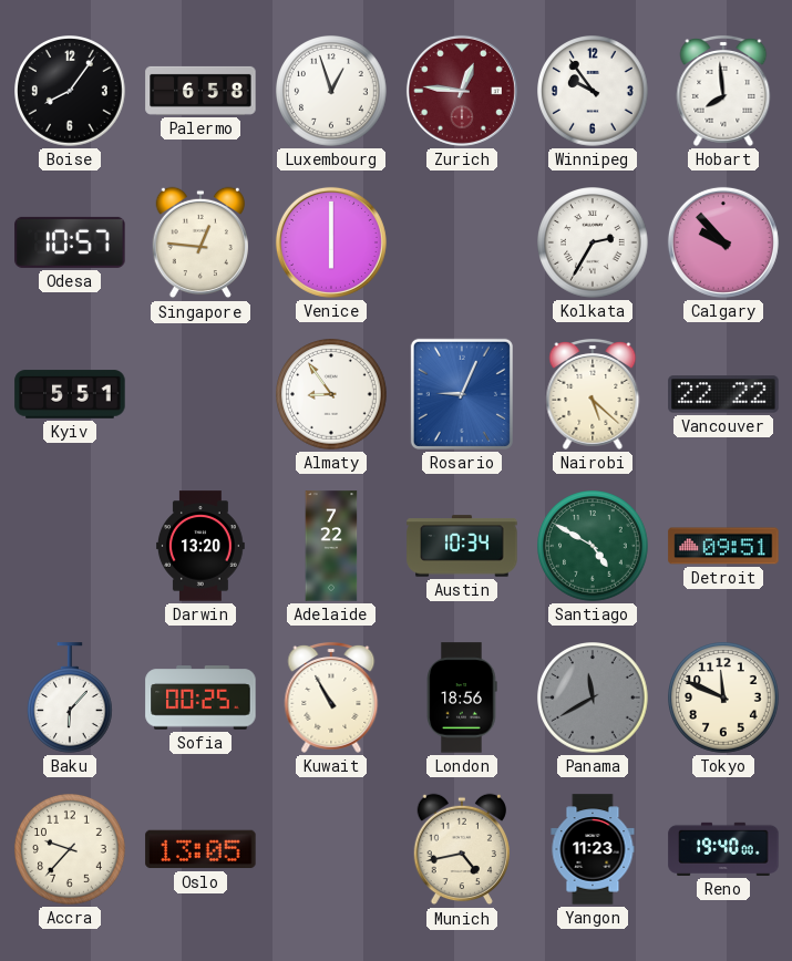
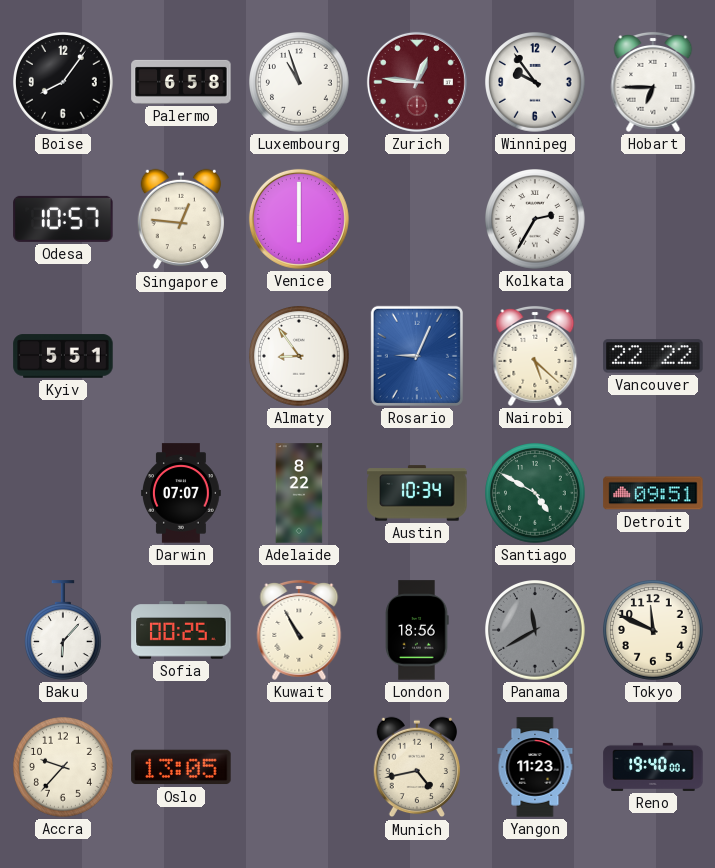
Luxembourg: 12:57 -> 10:57
Hobart: 7:59 -> 6:45
Calgary: 9:53 -> none
Darwin: 13:20 -> 07:07
Adelaide: 7:22 -> 8:22
